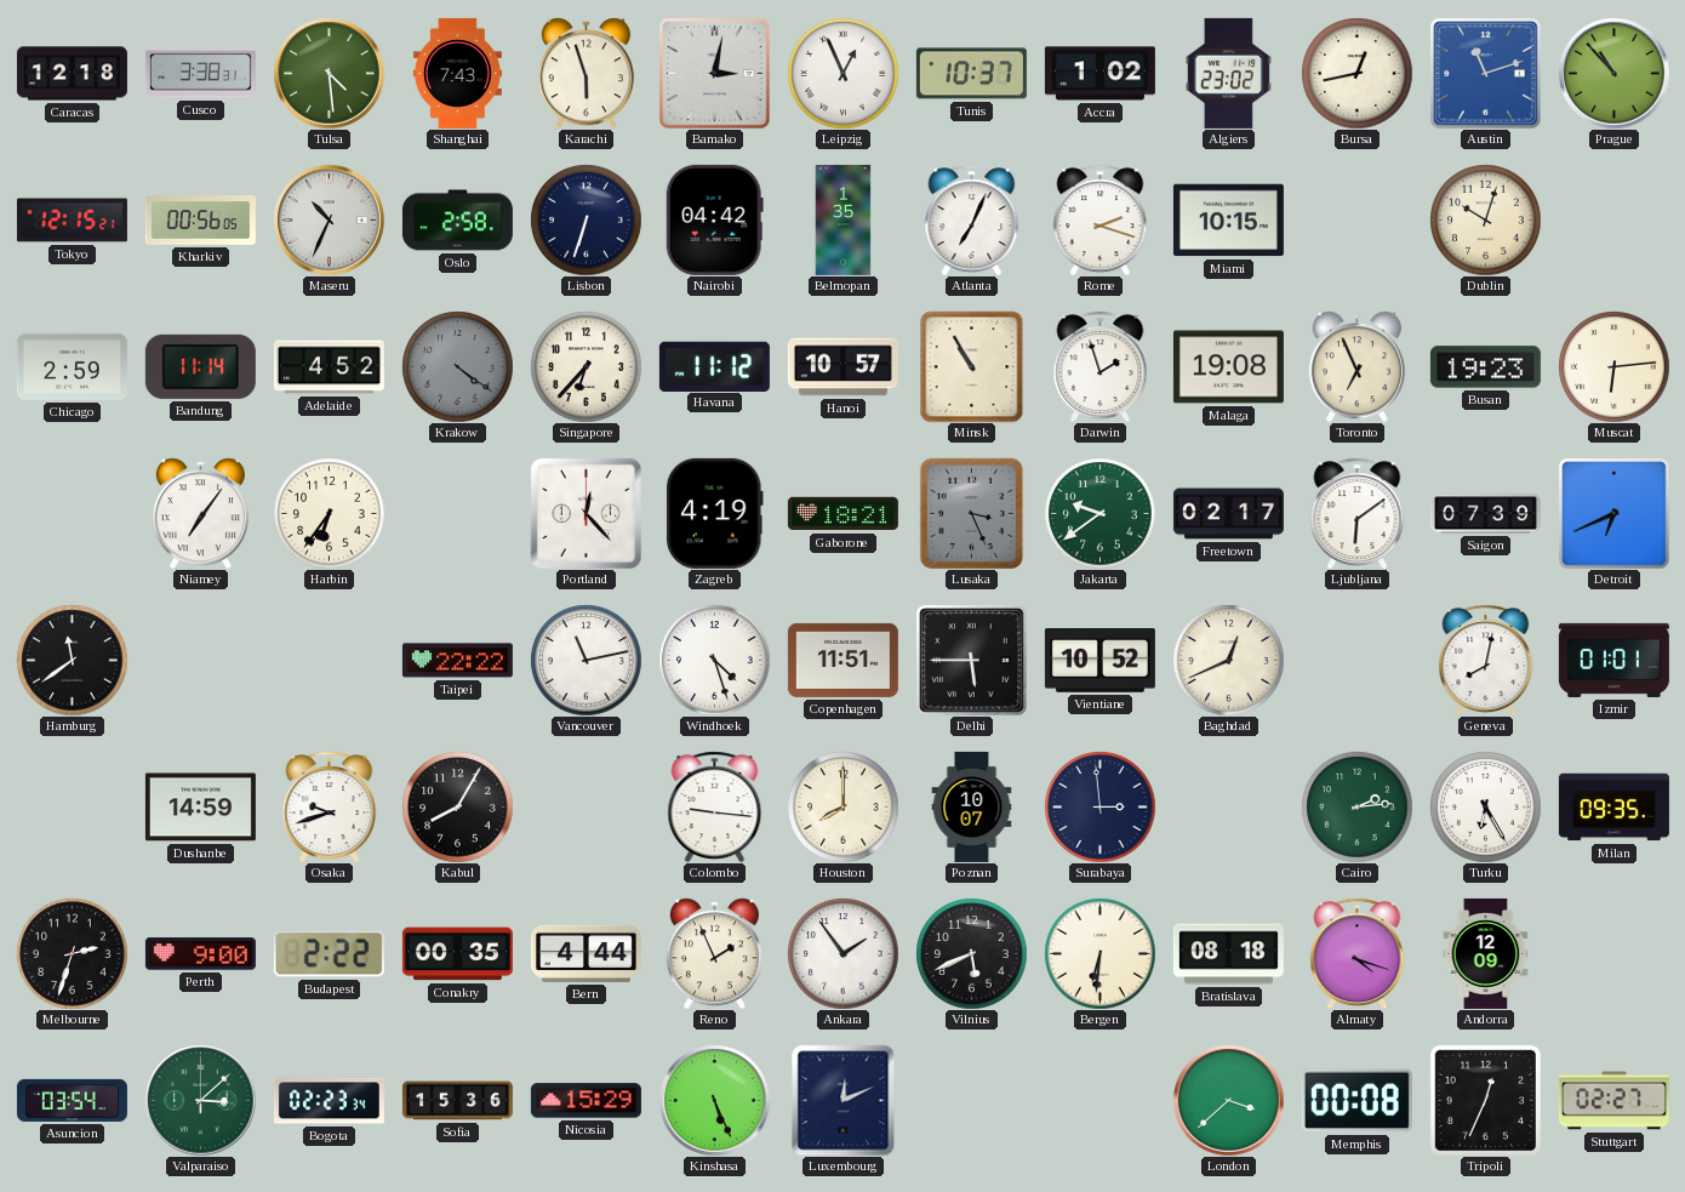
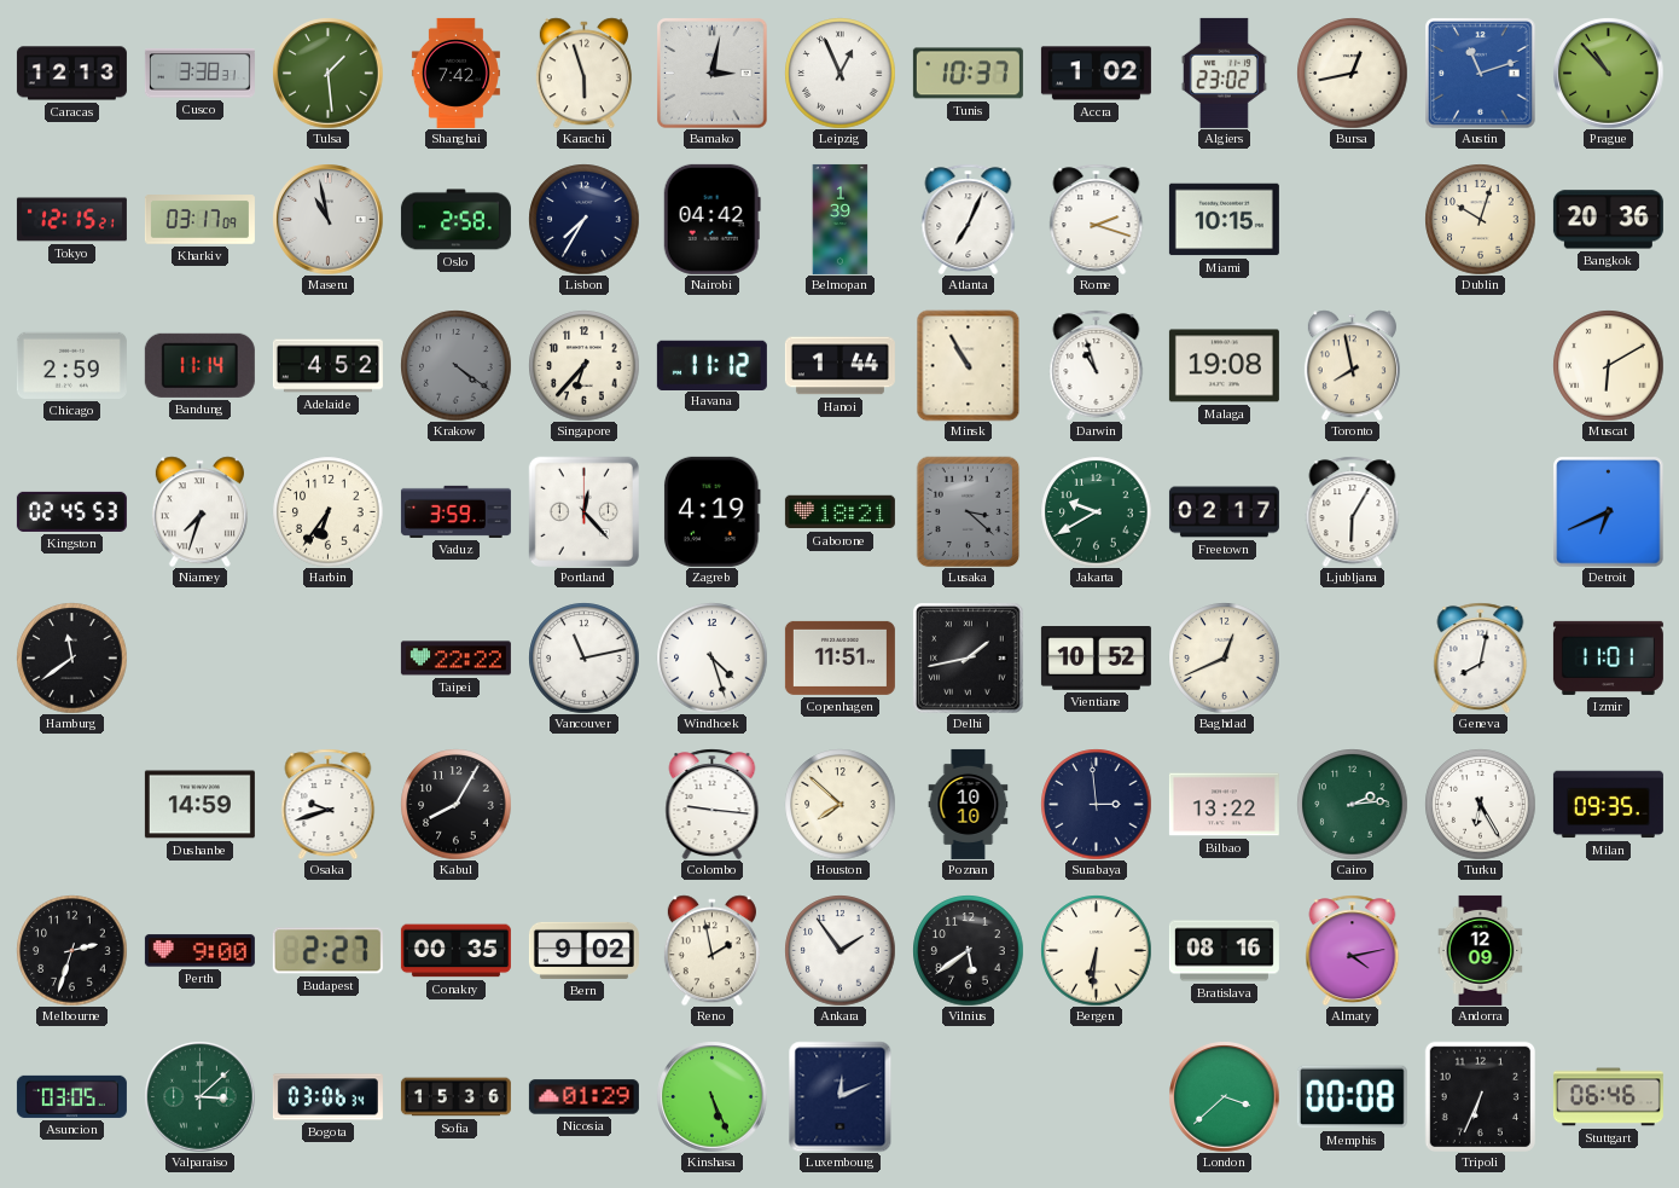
Caracas: 12:18 -> 12:13
Tulsa: 4:29 -> 1:29
Shanghai: 7:43 -> 7:42
Kharkiv: 00:56 -> 03:17
Maseru: 10:34 -> 10:58
Lisbon: 6:33 -> 7:35
Belmopan: 1:35 -> 1:39
Bangkok: none -> 20:36
Hanoi: 10:57 -> 1:44
Darwin: 1:57 -> 10:57
Toronto: 6:56 -> 7:58
Busan: 19:23 -> none
Muscat: 6:14 -> 6:10
Kingston: none -> 02:45
Niamey: 7:06 -> 7:33
Vaduz: none -> 3:59
Lusaka: 3:26 -> 3:22
Jakarta: 9:39 -> 9:40
Ljubljana: 6:09 -> 6:05
Saigon: 07:39 -> none
Delhi: 5:45 -> 1:43
Izmir: 01:01 -> 11:01
Houston: 8:00 -> 7:52
Poznan: 10:07 -> 10:10
Bilbao: none -> 13:22
Budapest: 2:22 -> 2:27
Bern: 4:44 -> 9:02
Reno: 1:56 -> 1:58
Vilnius: 5:41 -> 5:39
Bratislava: 08:18 -> 08:16
Almaty: 4:18 -> 4:13
Asuncion: 03:54 -> 03:05
Bogota: 02:23 -> 03:06
Nicosia: 15:29 -> 01:29
Tripoli: 12:34 -> 6:34
Stuttgart: 02:27 -> 06:46
